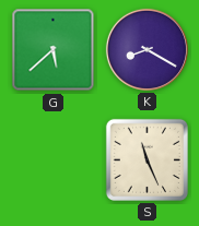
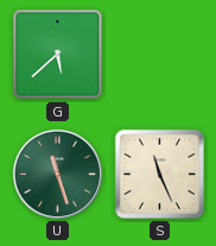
K: 8:20 -> none
U: none -> 11:27
